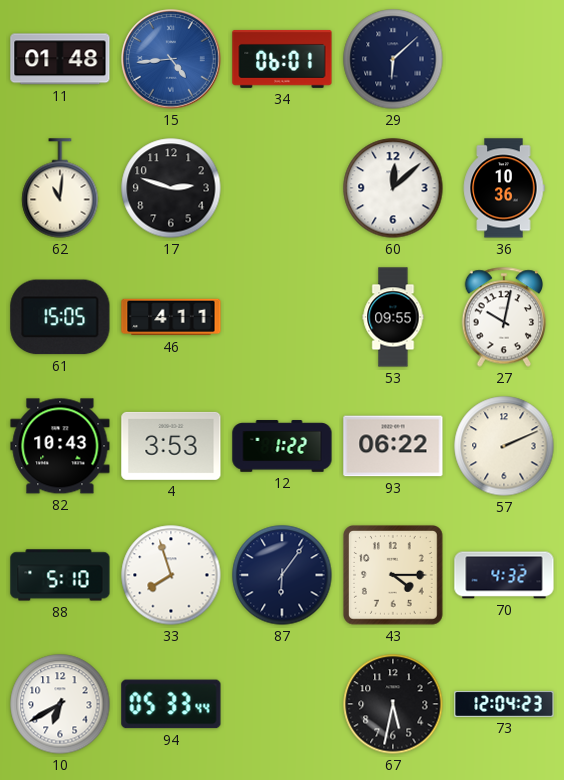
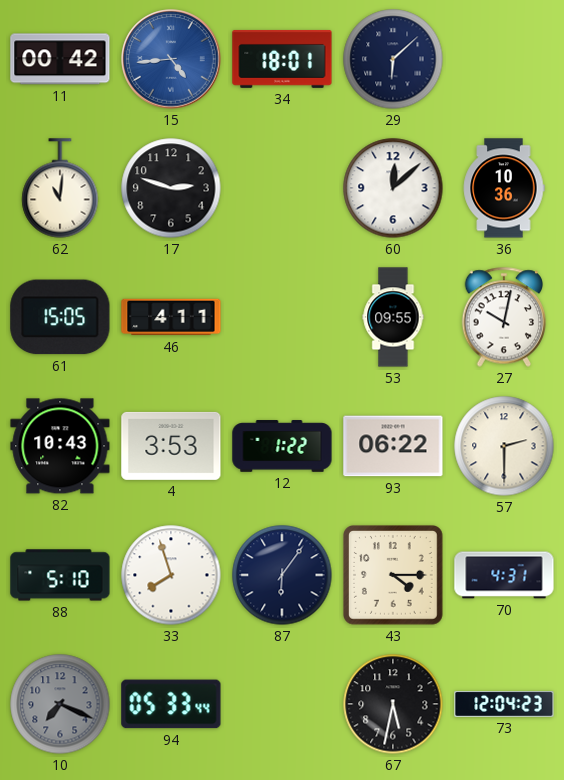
11: 01:48 -> 00:42
34: 06:01 -> 18:01
57: 2:11 -> 2:30
70: 4:32 -> 4:31
10: 6:40 -> 7:19
10 dial: white -> grey
